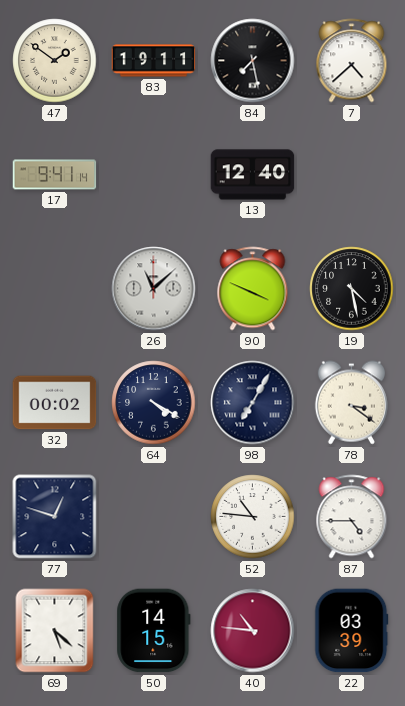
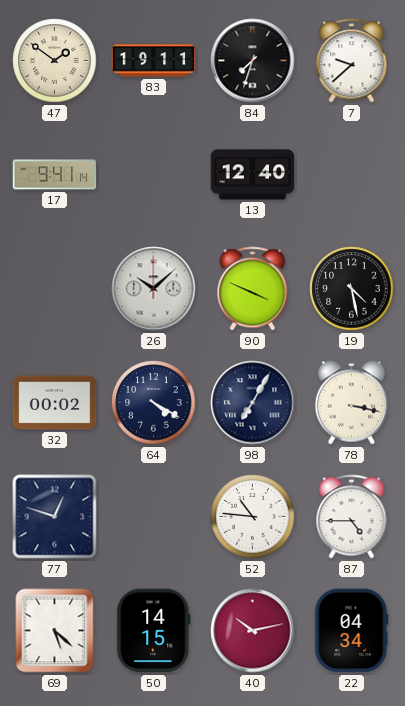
84: 7:28 -> 7:33
7: 4:38 -> 9:38
26: 11:08 -> 10:08
78: 3:21 -> 3:17
40: 10:46 -> 10:13
22: 03:39 -> 04:34
